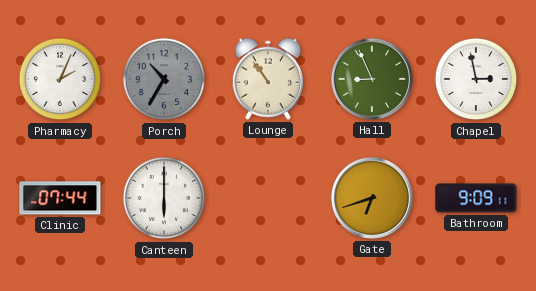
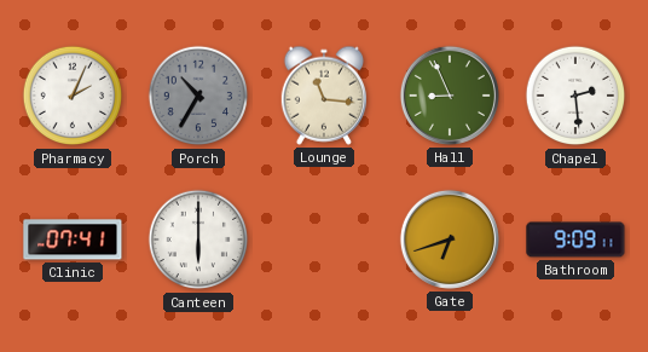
Lounge: 10:54 -> 11:16
Chapel: 2:58 -> 2:29
Clinic: 07:44 -> 07:41
